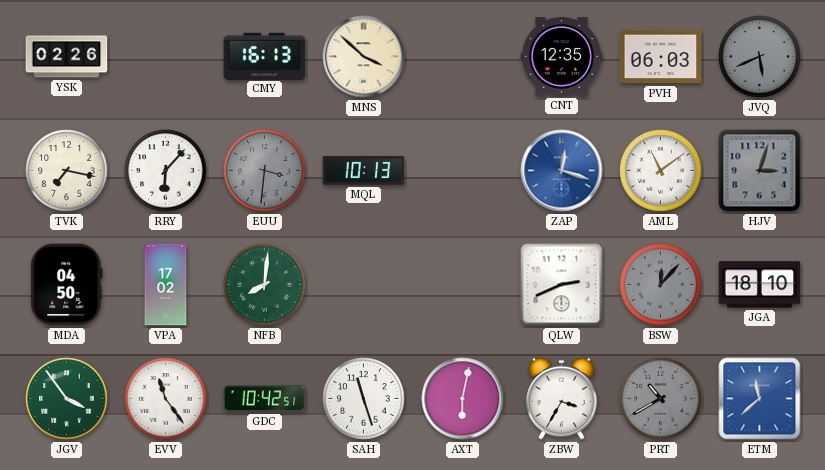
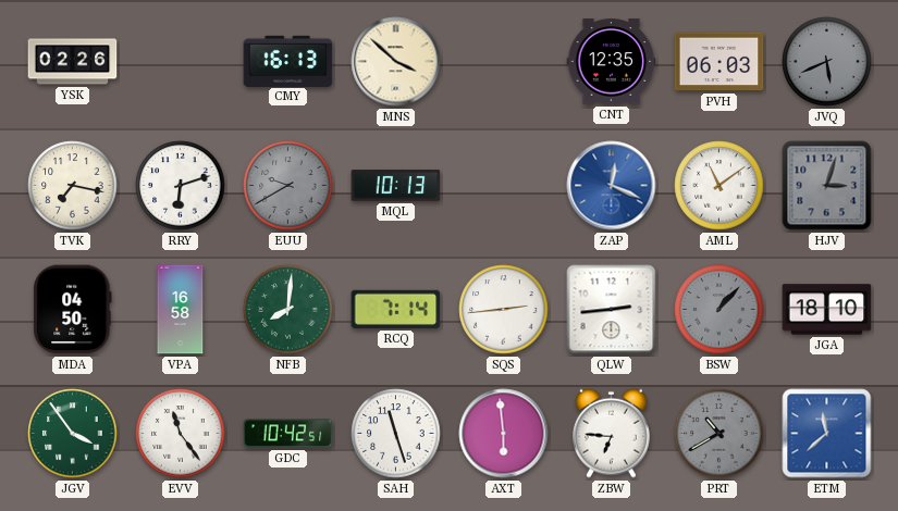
RRY: 6:07 -> 6:12
EUU: 3:31 -> 9:40
ZAP: 12:18 -> 12:19
VPA: 17:02 -> 16:58
RCQ: none -> 7:14
SQS: none -> 2:44
QLW: 2:41 -> 2:44
BSW: 12:07 -> 1:07
AXT: 6:02 -> 5:59
ZBW: 3:35 -> 6:46
